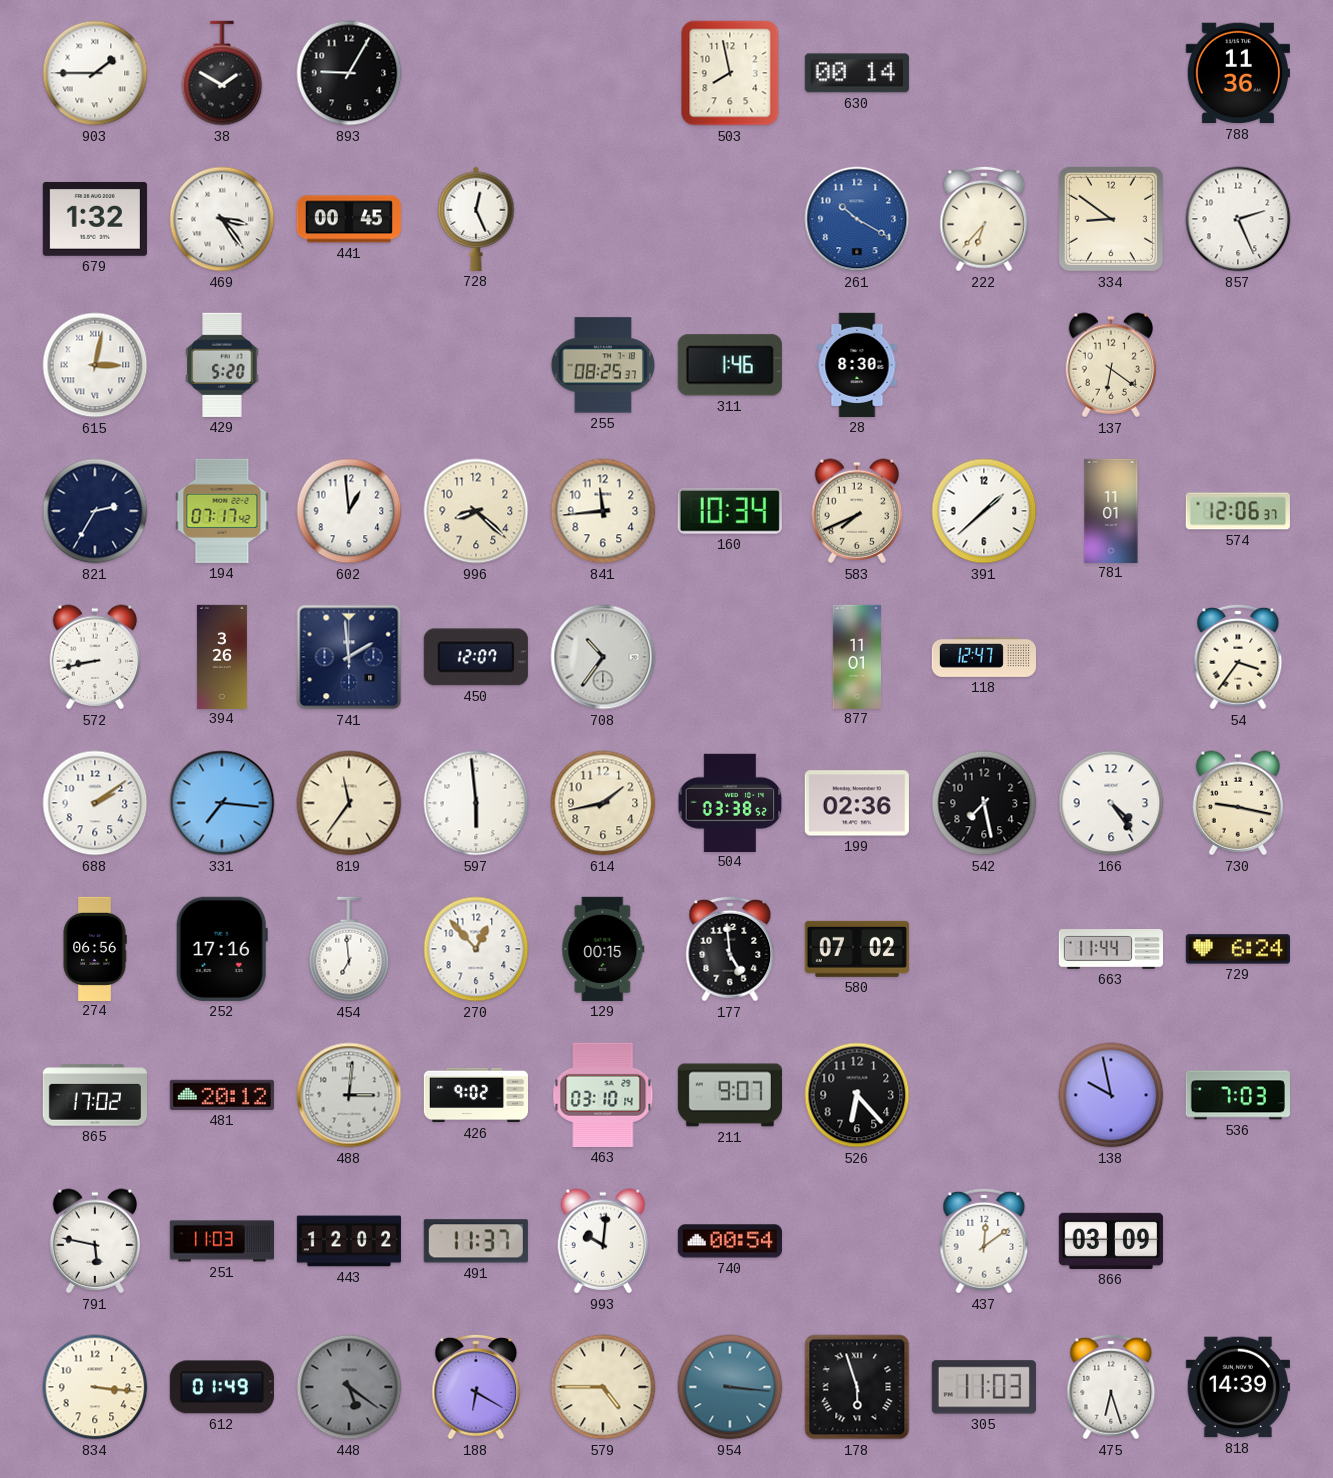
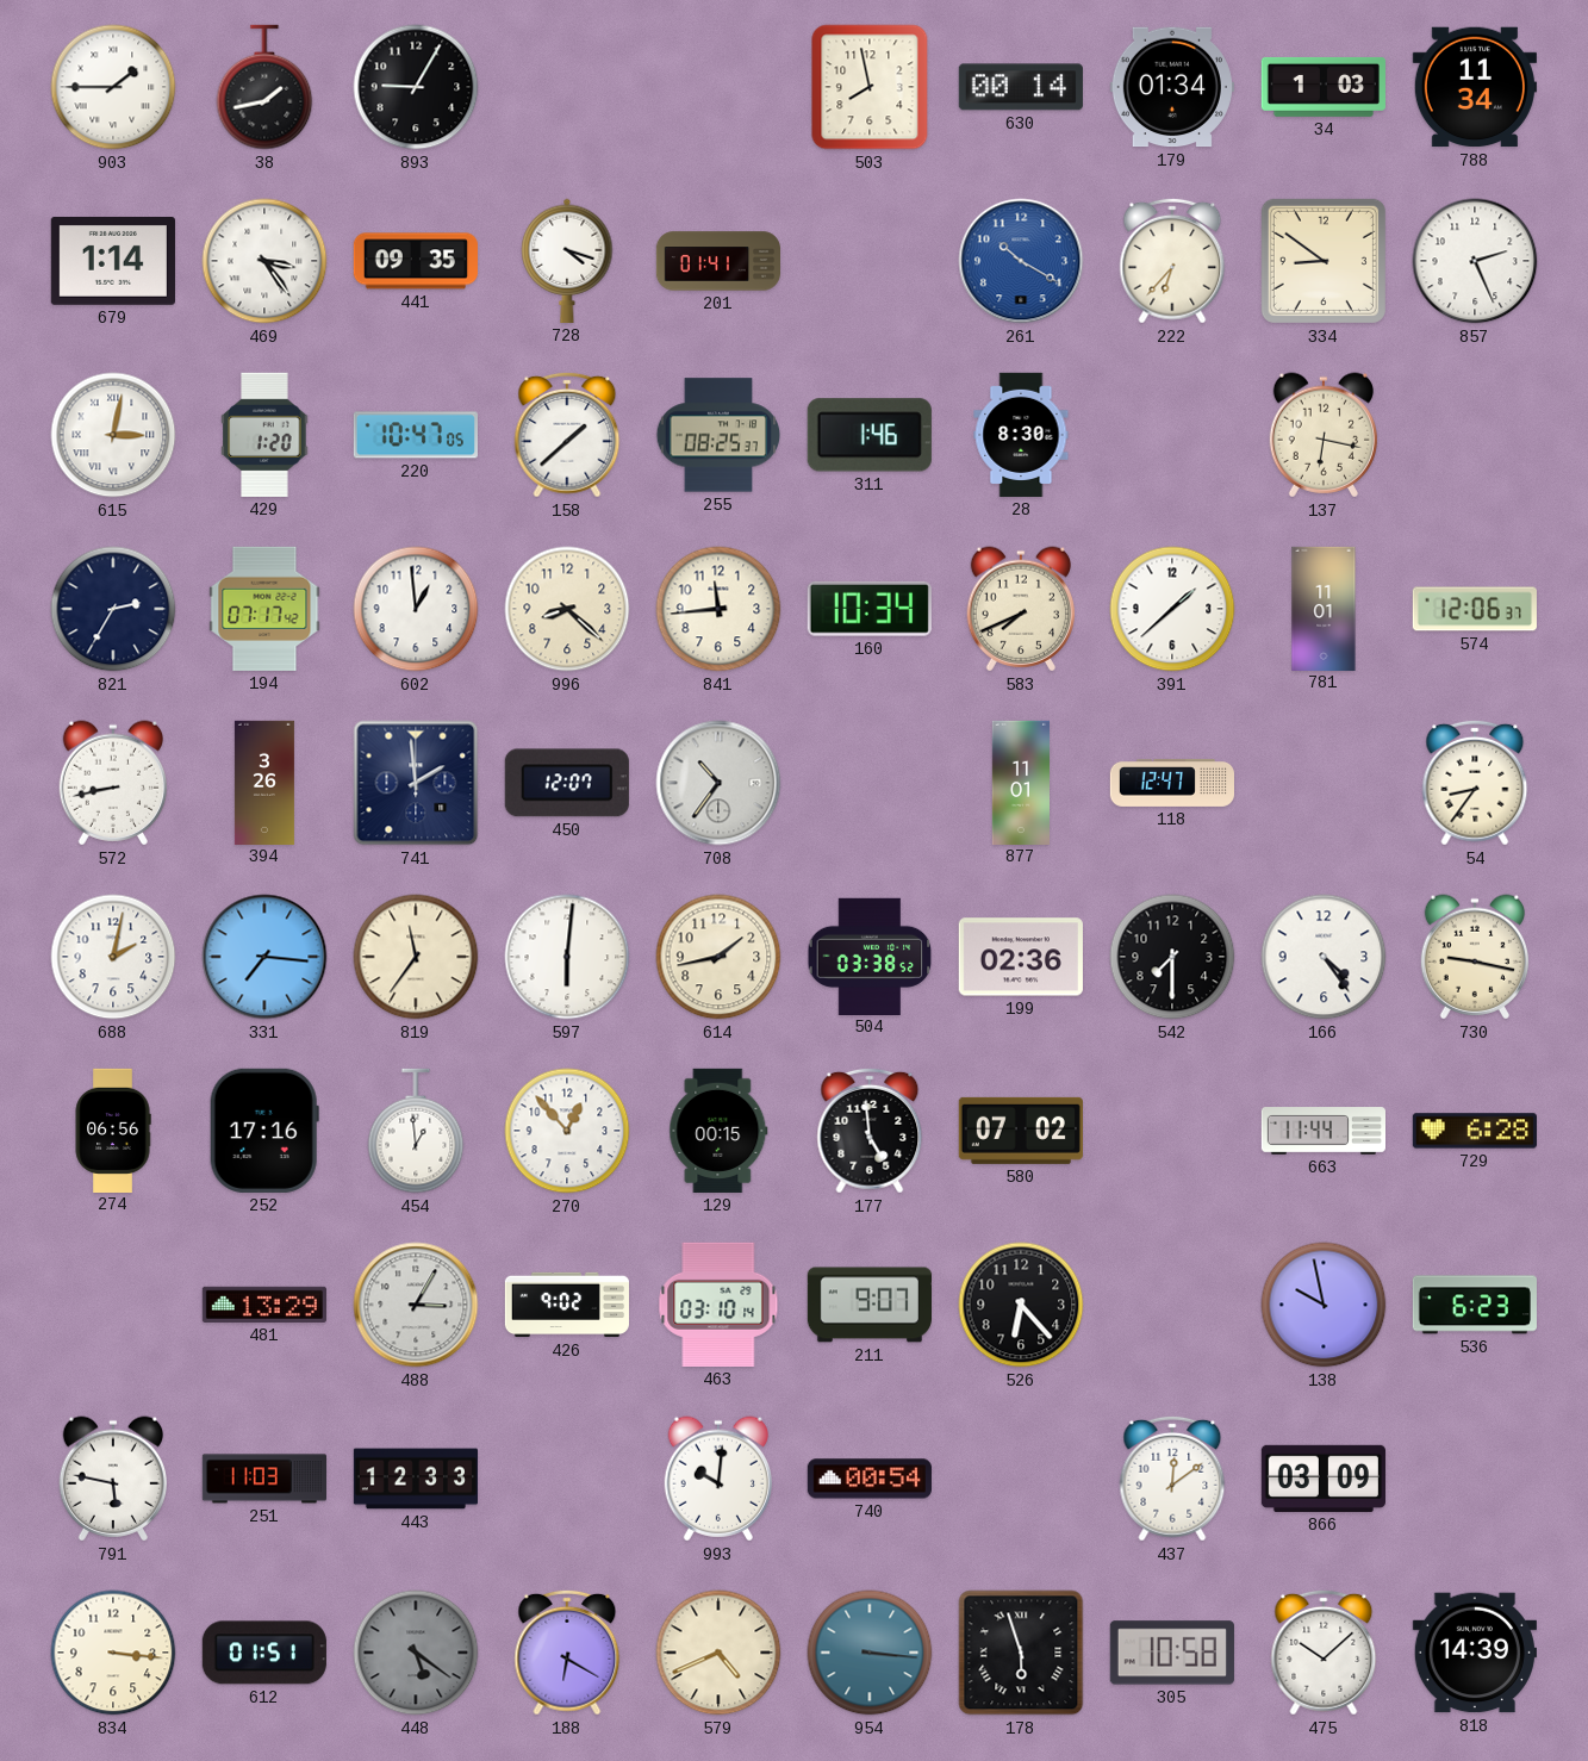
38: 1:50 -> 1:43
179: none -> 01:34
34: none -> 1:03
788: 11:36 -> 11:34
679: 1:32 -> 1:14
441: 00:45 -> 09:35
728: 12:26 -> 4:18
201: none -> 01:41
429: 5:20 -> 1:20
220: none -> 10:47
158: none -> 1:38
137: 6:21 -> 6:17
54: 3:36 -> 8:36
688: 2:09 -> 2:02
597: 5:59 -> 6:01
542: 7:28 -> 7:30
454: 6:59 -> 12:59
729: 6:24 -> 6:28
865: 17:02 -> none
481: 20:12 -> 13:29
488: 3:01 -> 3:05
536: 7:03 -> 6:23
443: 12:02 -> 12:33
491: 11:37 -> none
612: 01:49 -> 01:51
579: 4:45 -> 4:41
305: 11:03 -> 10:58
475: 6:27 -> 10:08
